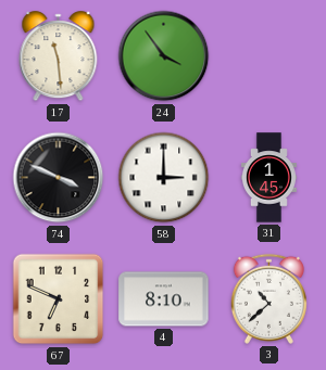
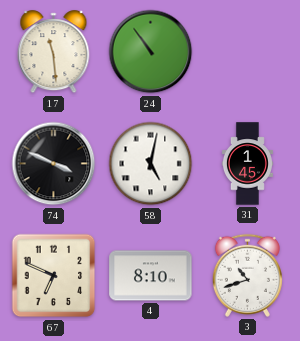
24: 3:54 -> 10:54
58: 3:00 -> 5:02
3: 10:38 -> 10:42
